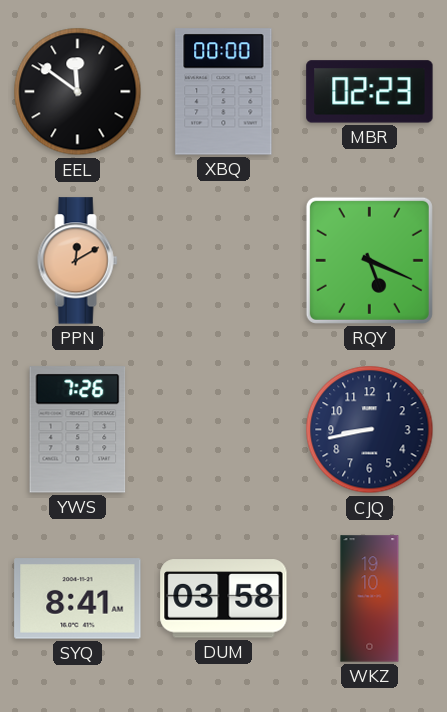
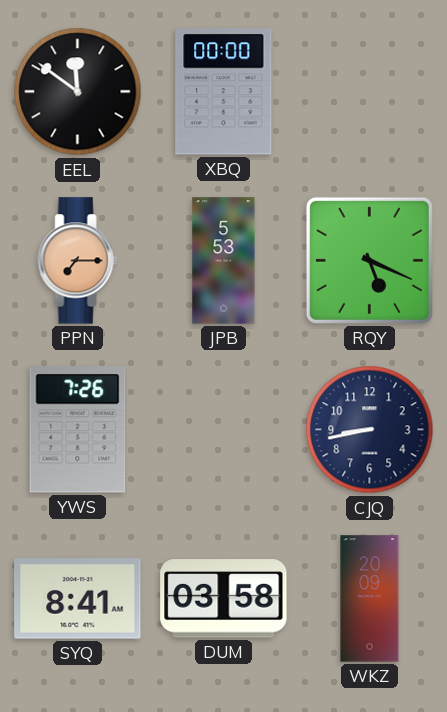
MBR: 02:23 -> none
PPN: 12:10 -> 7:15
JPB: none -> 5:53
WKZ: 19:10 -> 20:09
